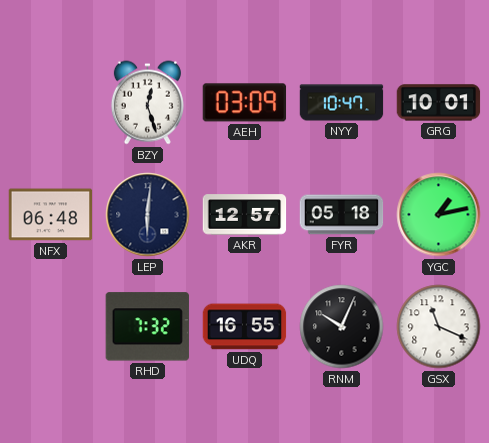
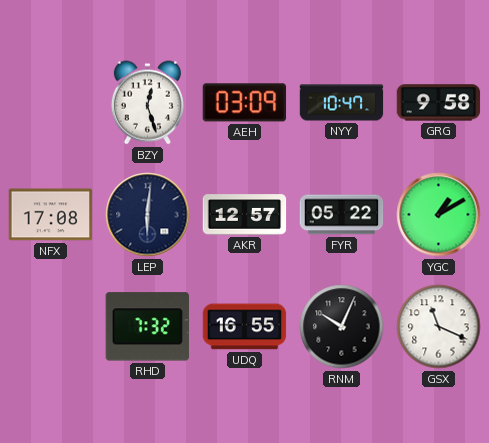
GRG: 10:01 -> 9:58
NFX: 06:48 -> 17:08
FYR: 05:18 -> 05:22
YGC: 1:13 -> 1:10
